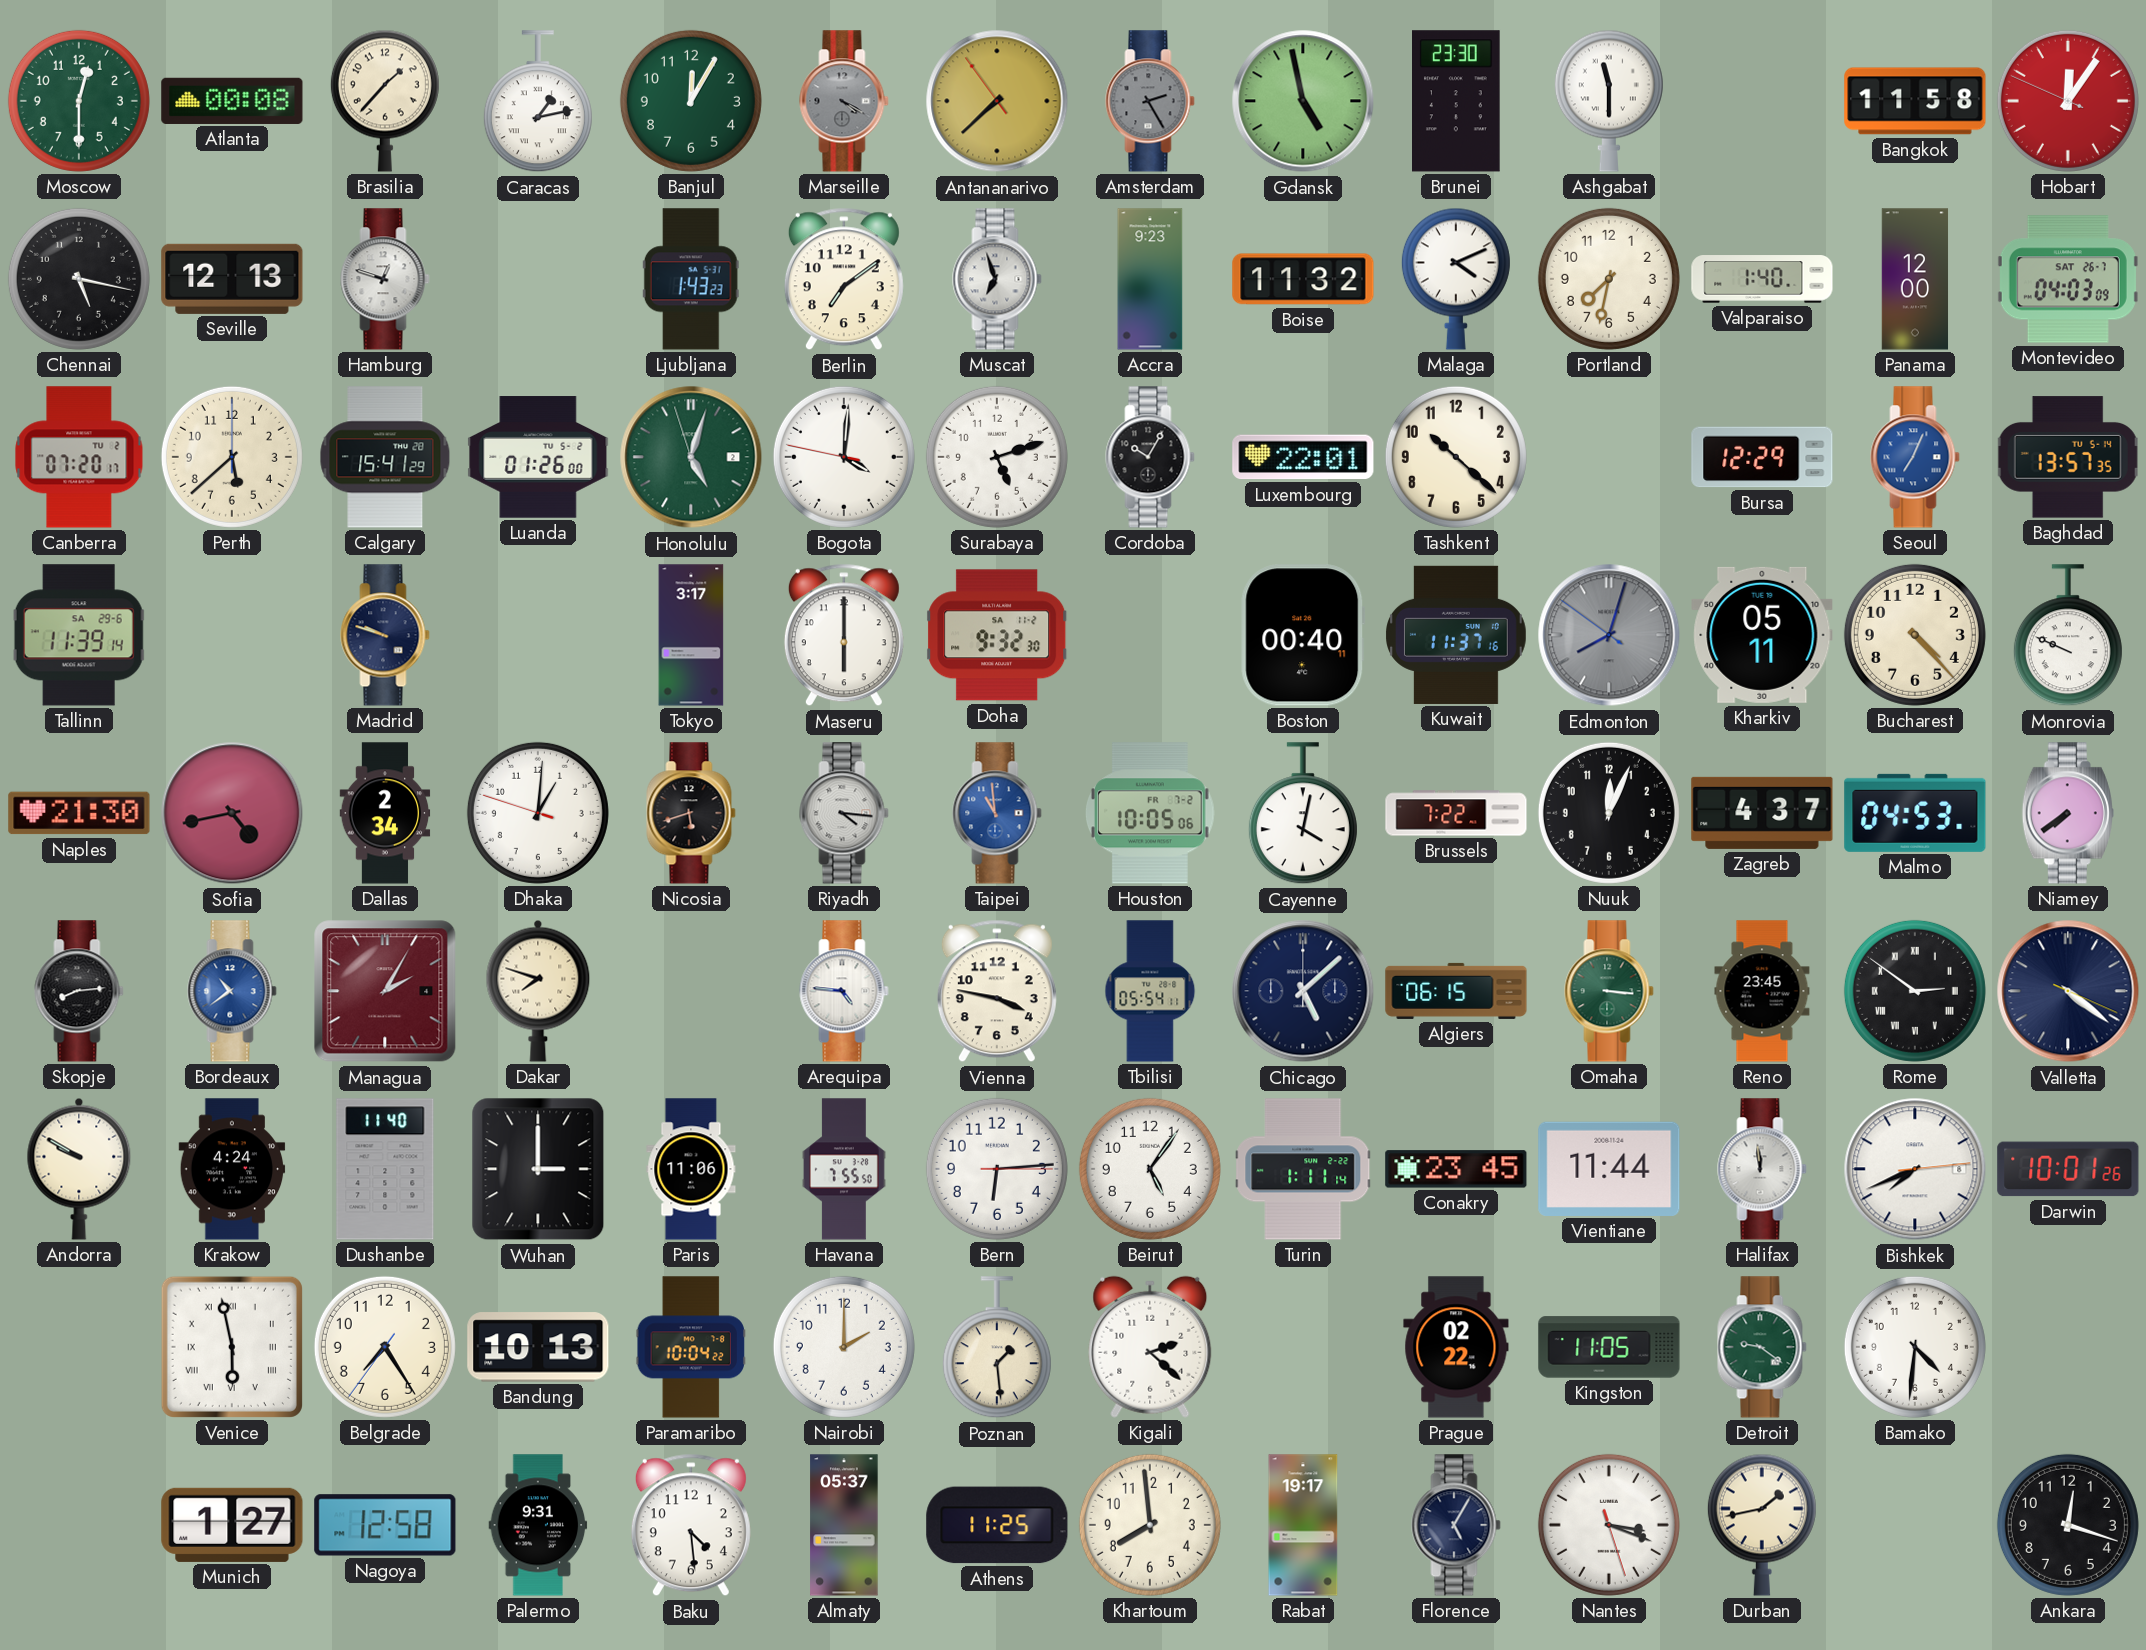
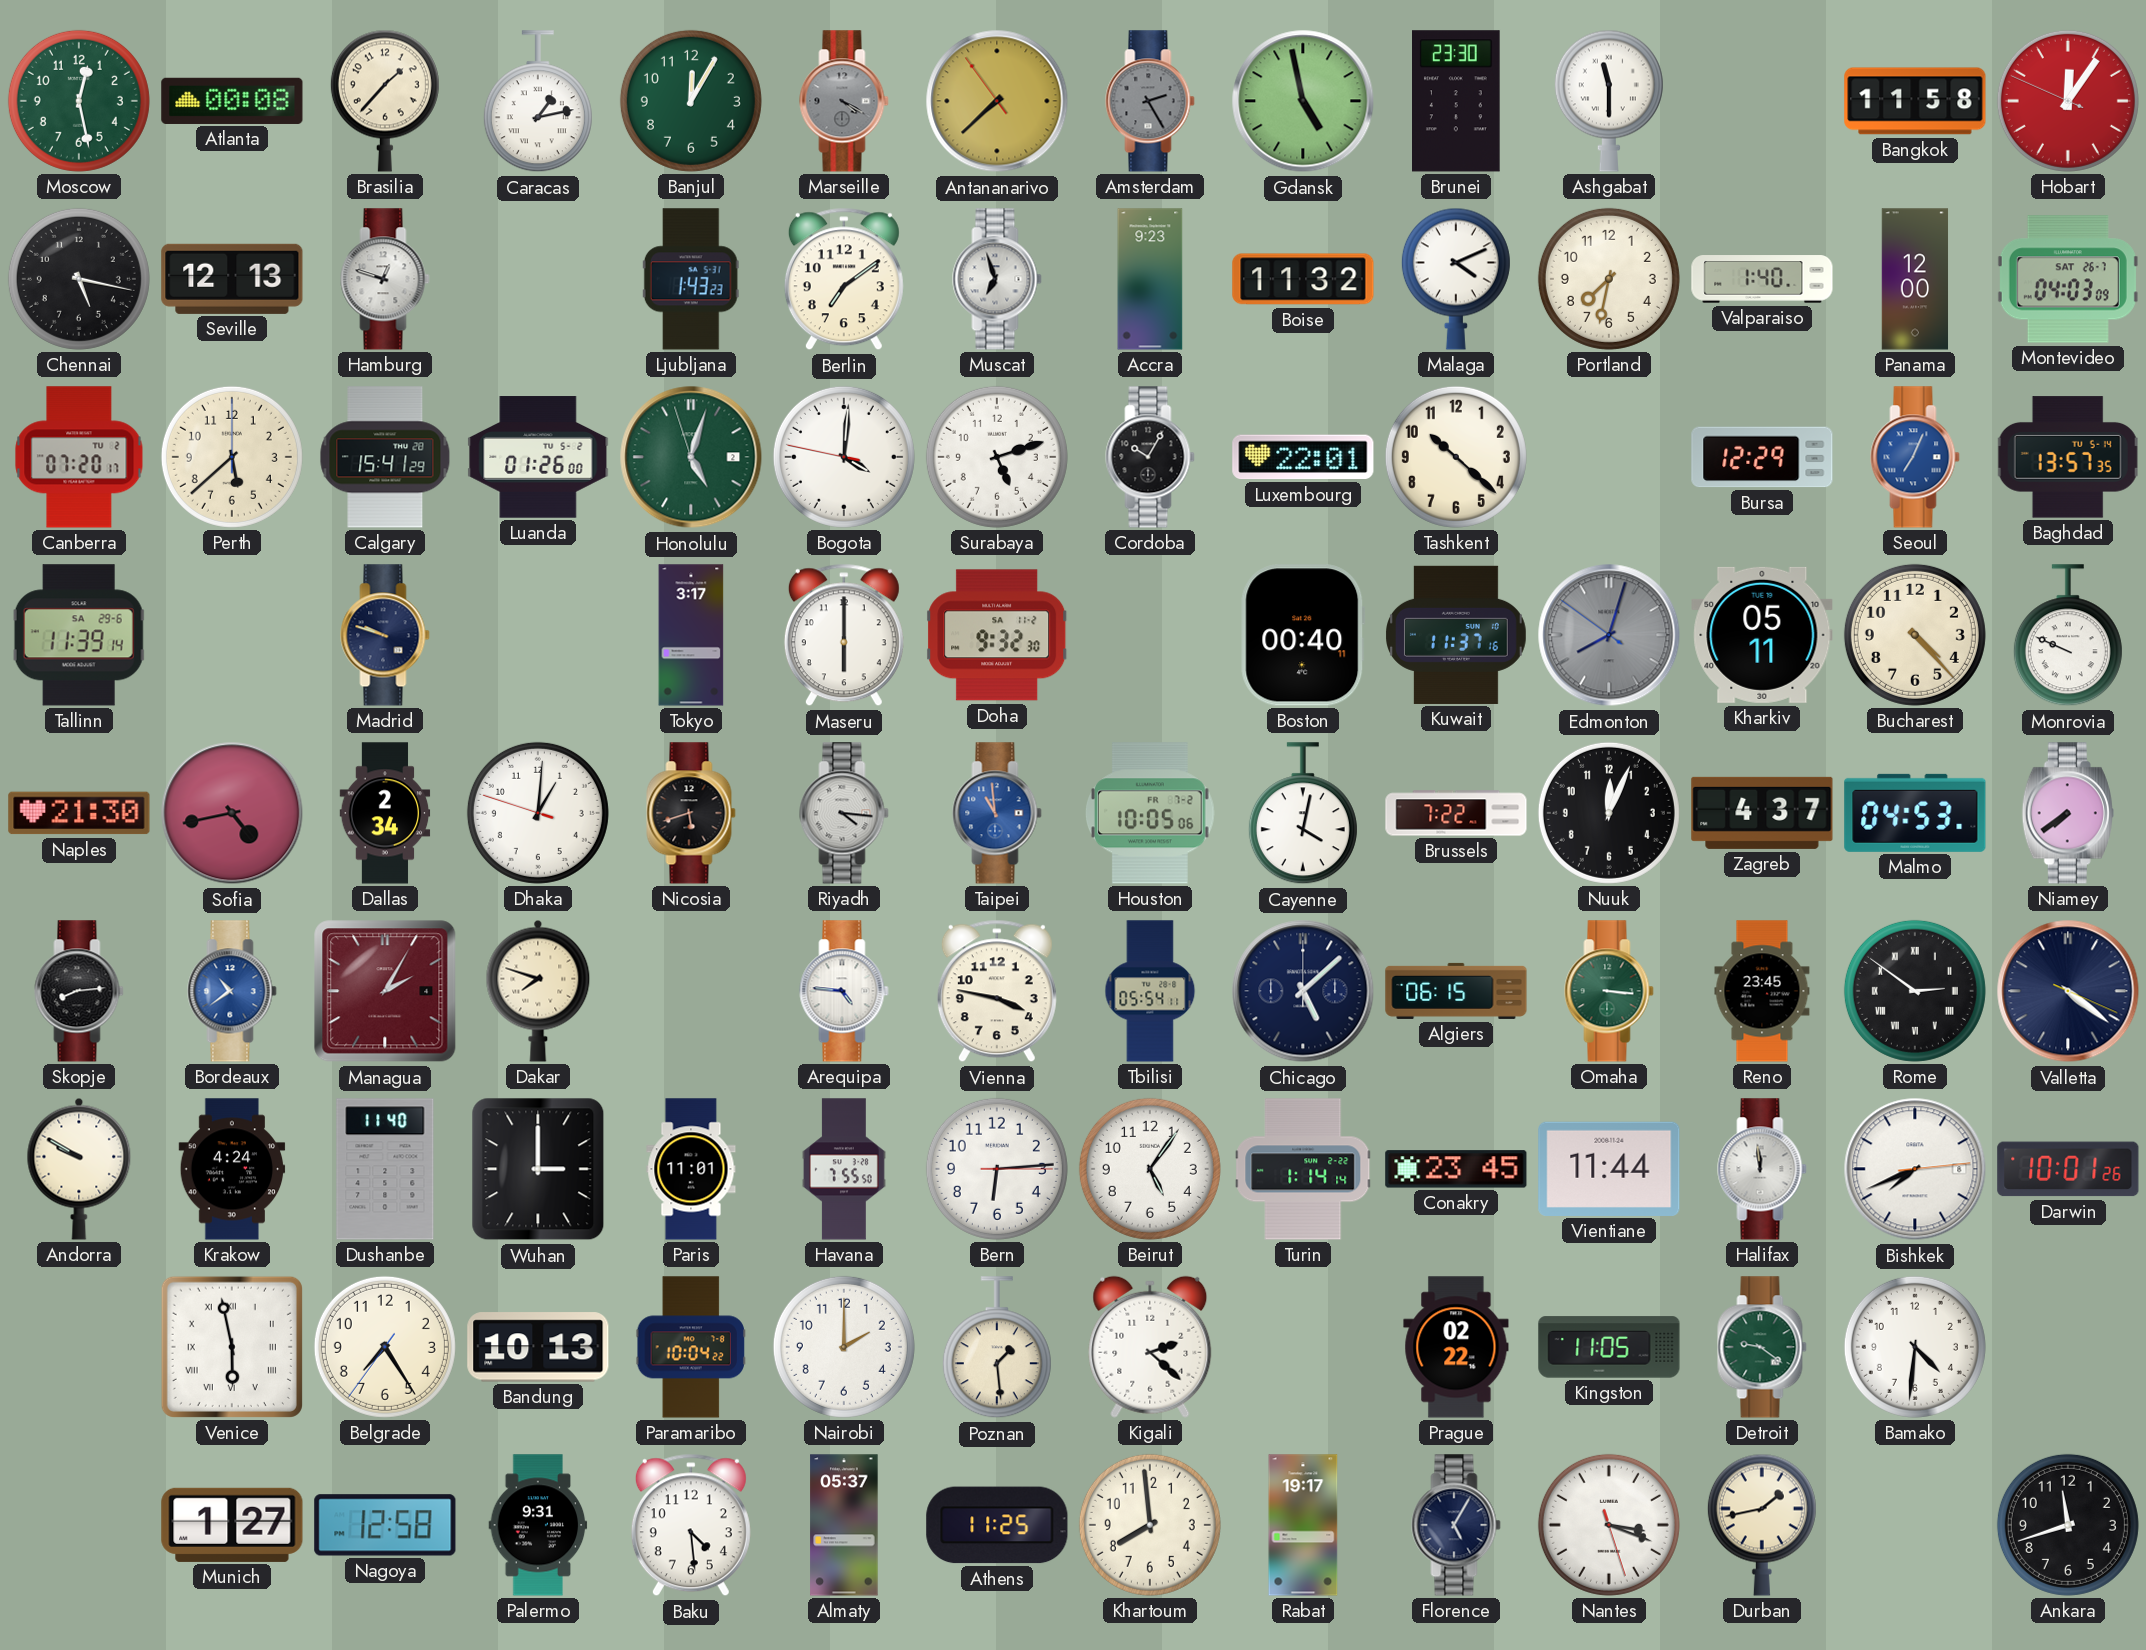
Moscow: 12:30 -> 12:28
Paris: 11:06 -> 11:01
Turin: 1:11 -> 1:14
Ankara: 12:18 -> 11:42
